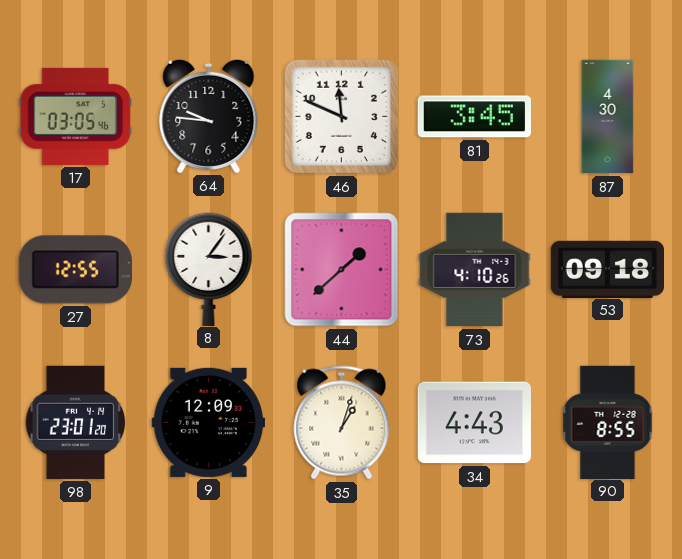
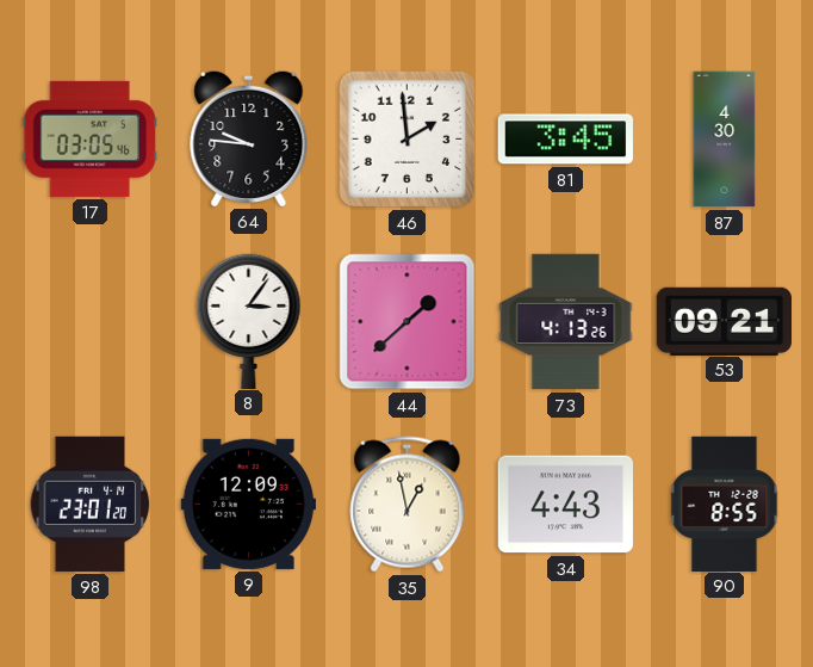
46: 11:49 -> 1:59
27: 12:55 -> none
73: 4:10 -> 4:13
53: 09:18 -> 09:21
35: 1:03 -> 12:58
